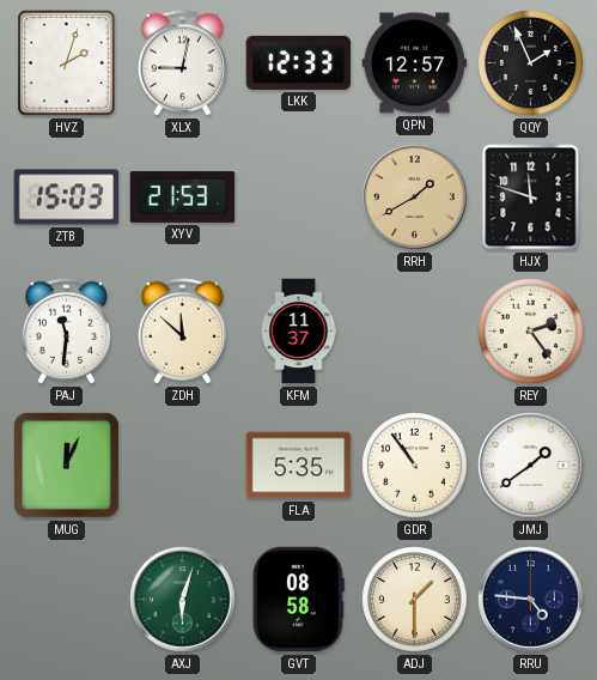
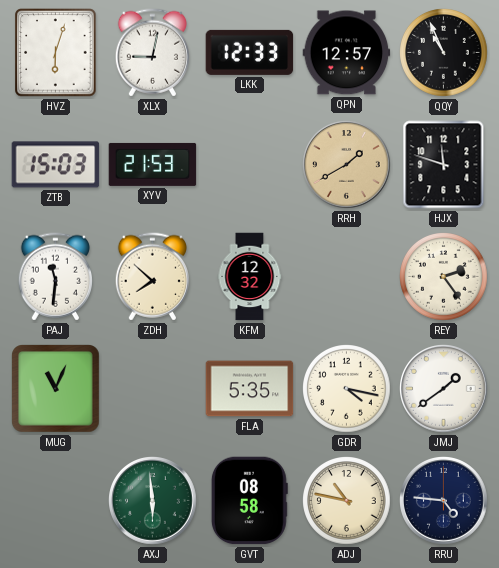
HVZ: 2:03 -> 6:03
QQY: 1:56 -> 10:56
ZDH: 11:52 -> 7:52
KFM: 11:37 -> 12:32
MUG: 12:04 -> 11:04
GDR: 10:54 -> 4:17
AXJ: 6:03 -> 5:59
ADJ: 1:30 -> 10:47
